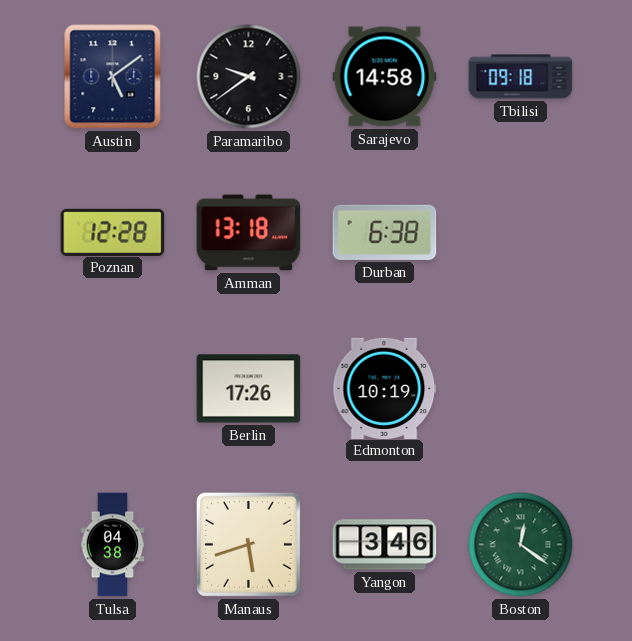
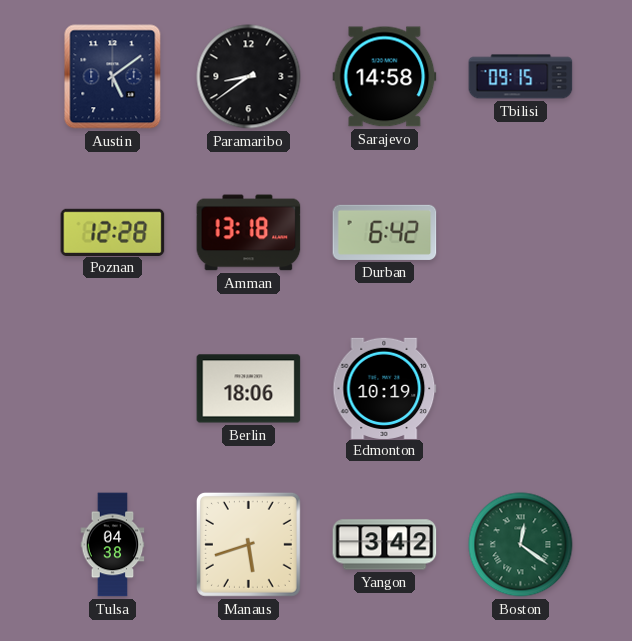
Paramaribo: 9:39 -> 8:39
Tbilisi: 09:18 -> 09:15
Durban: 6:38 -> 6:42
Berlin: 17:26 -> 18:06
Yangon: 3:46 -> 3:42
